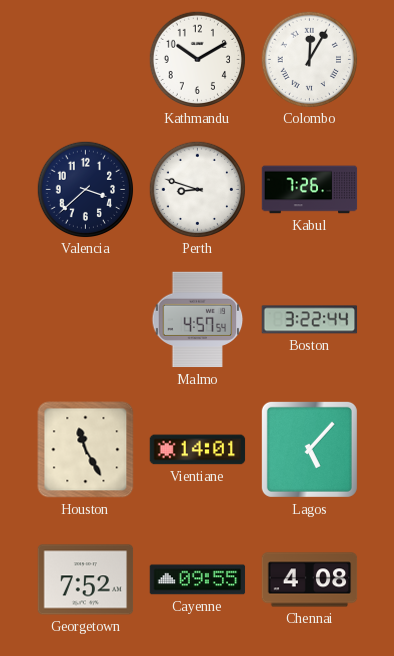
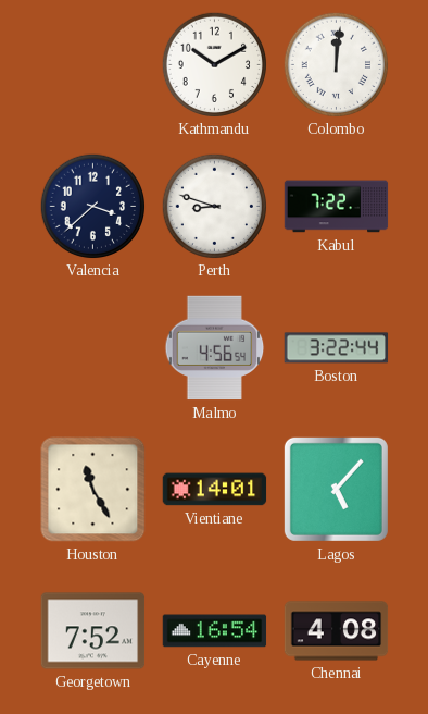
Colombo: 12:05 -> 12:01
Kabul: 7:26 -> 7:22
Malmo: 4:57 -> 4:56
Cayenne: 09:55 -> 16:54
